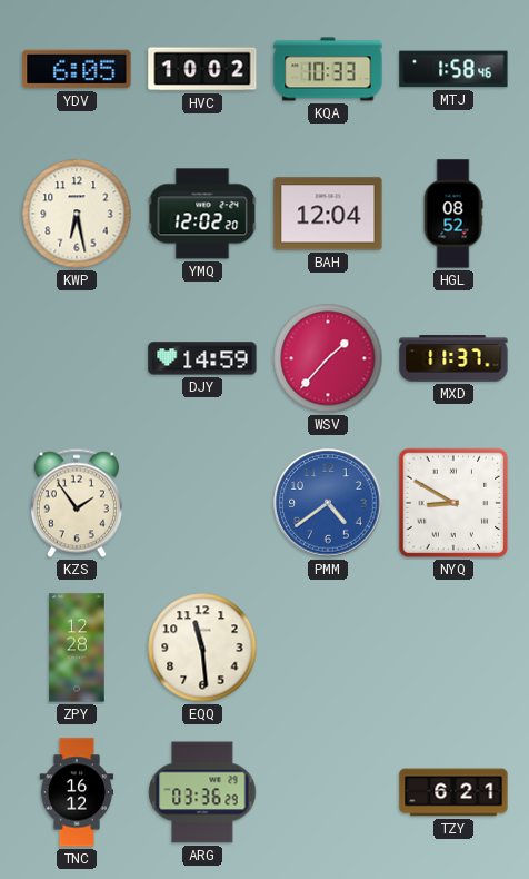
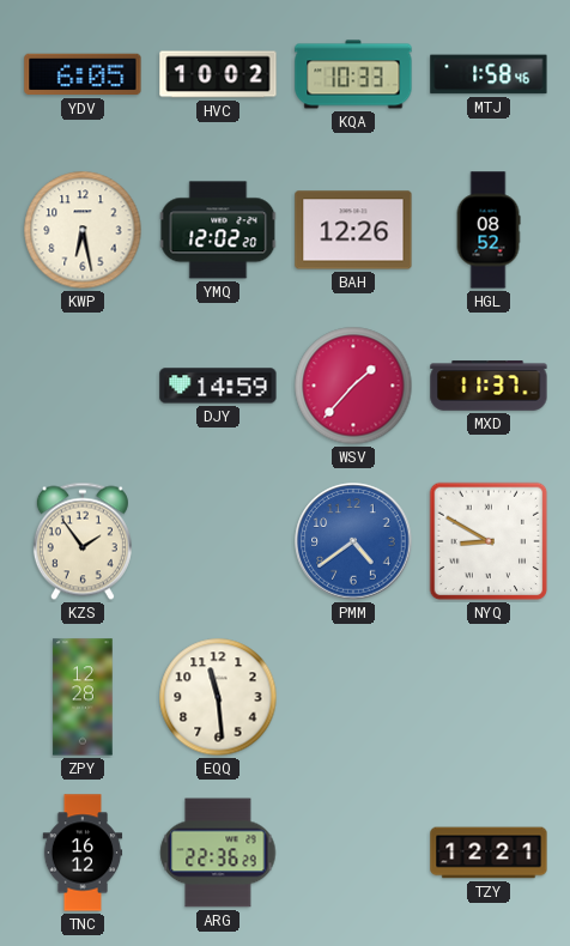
BAH: 12:04 -> 12:26
ARG: 03:36 -> 22:36
TZY: 6:21 -> 12:21
